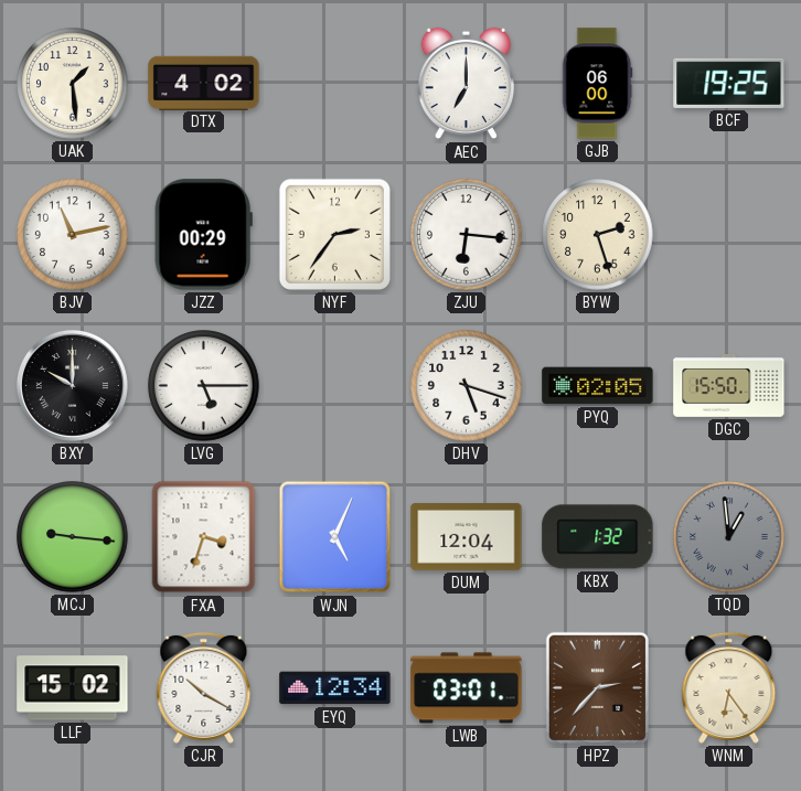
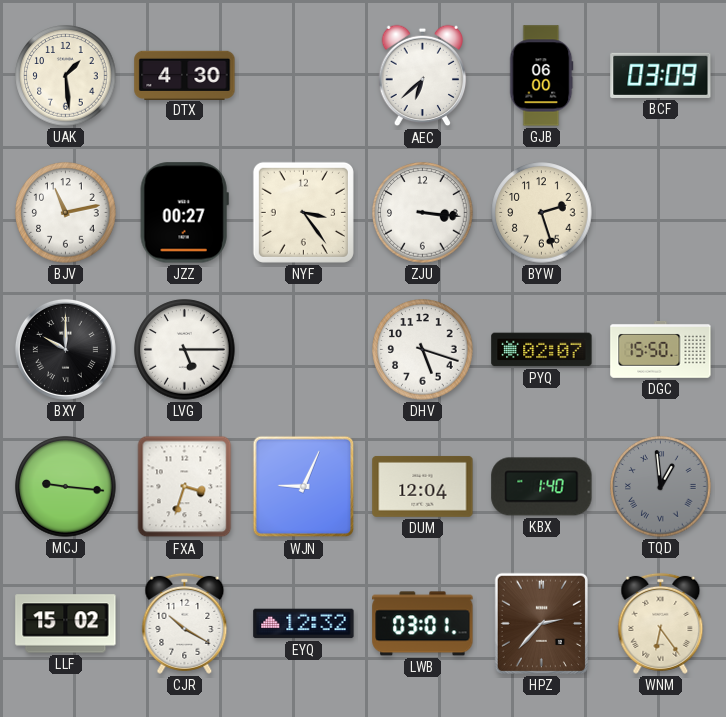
DTX: 4:02 -> 4:30
AEC: 7:00 -> 6:38
BCF: 19:25 -> 03:09
JZZ: 00:29 -> 00:27
NYF: 2:36 -> 3:24
ZJU: 6:16 -> 3:16
PYQ: 02:05 -> 02:07
WJN: 5:04 -> 9:04
KBX: 1:32 -> 1:40
EYQ: 12:34 -> 12:32
